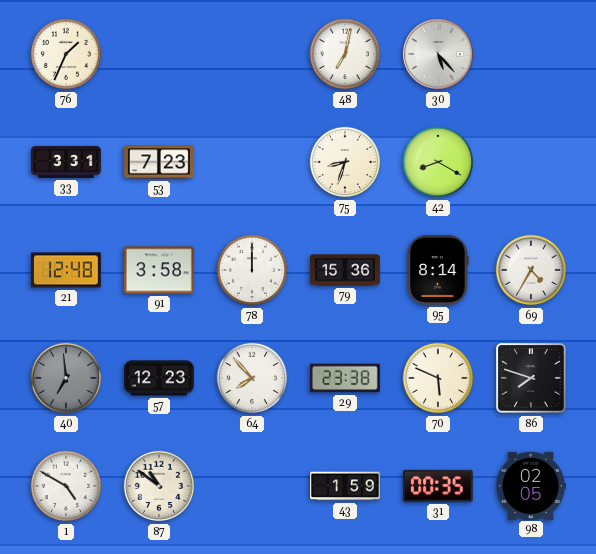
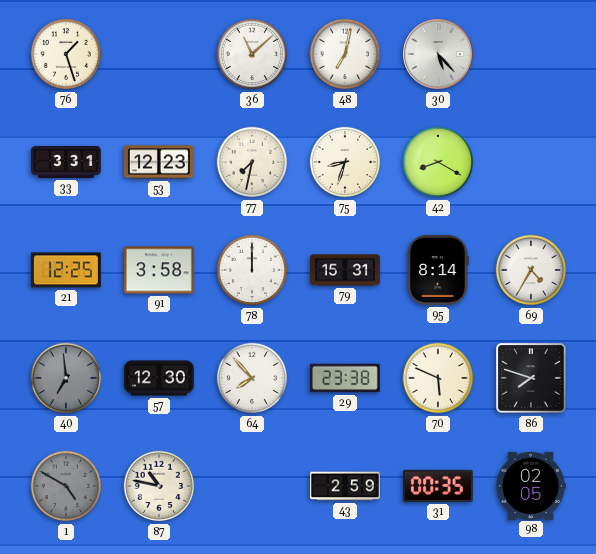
76: 1:34 -> 1:27
36: none -> 11:08
53: 7:23 -> 12:23
77: none -> 7:32
21: 12:48 -> 12:25
79: 15:36 -> 15:31
57: 12:23 -> 12:30
1 dial: white -> grey
87: 10:51 -> 10:47
43: 1:59 -> 2:59
